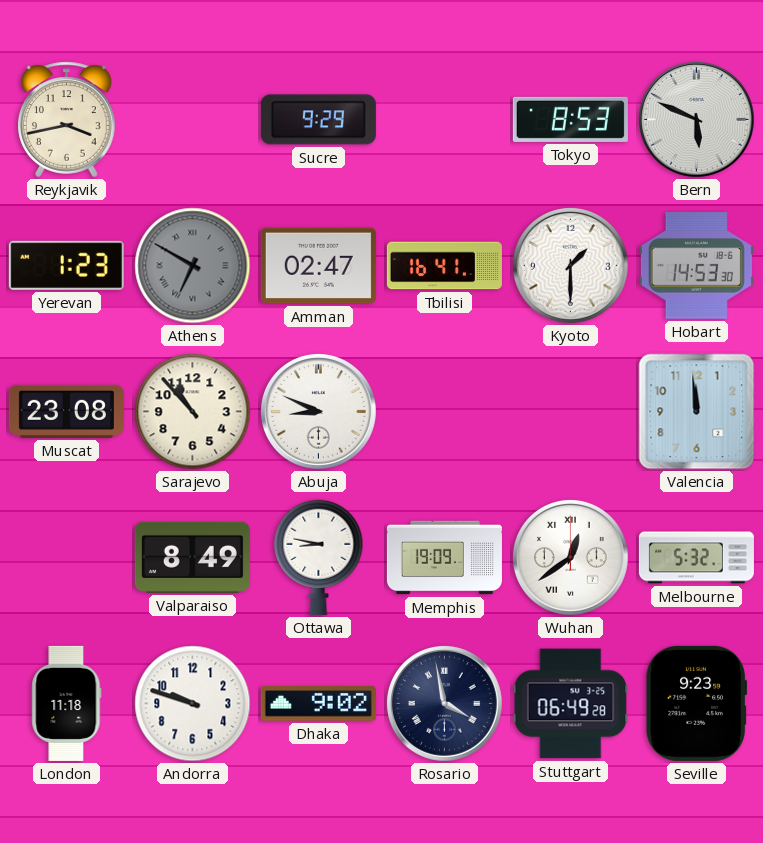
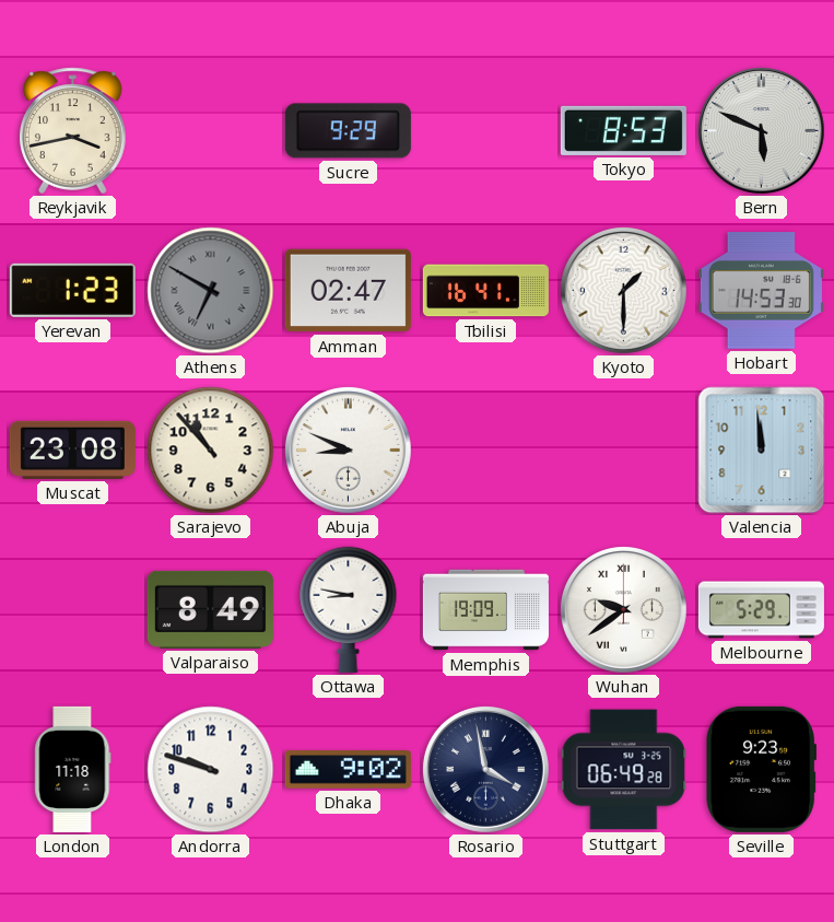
Wuhan: 12:39 -> 9:39
Melbourne: 5:32 -> 5:29
